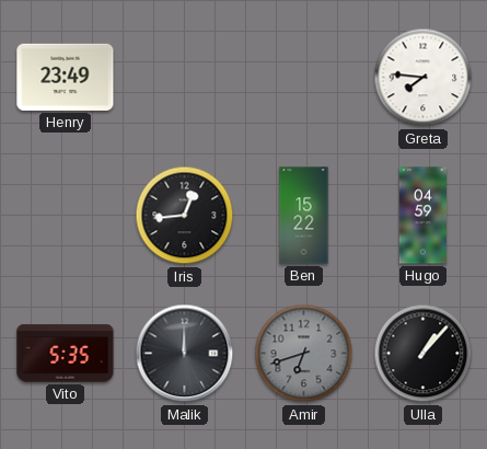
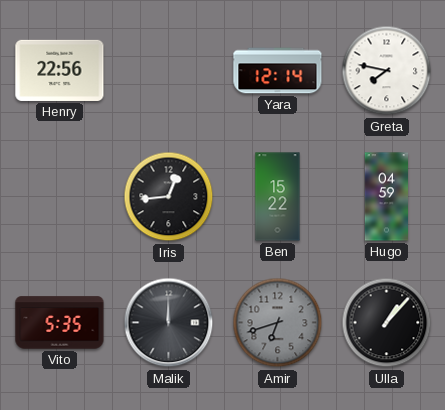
Henry: 23:49 -> 22:56
Yara: none -> 12:14
Greta: 7:46 -> 7:47
